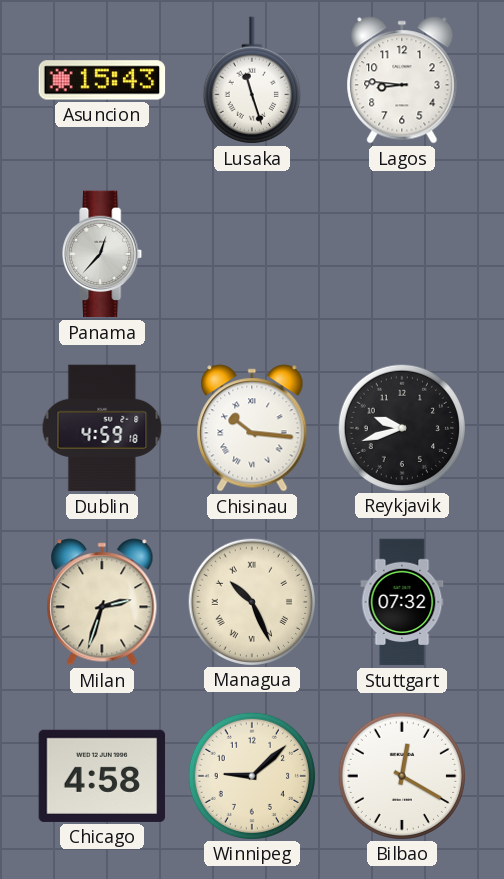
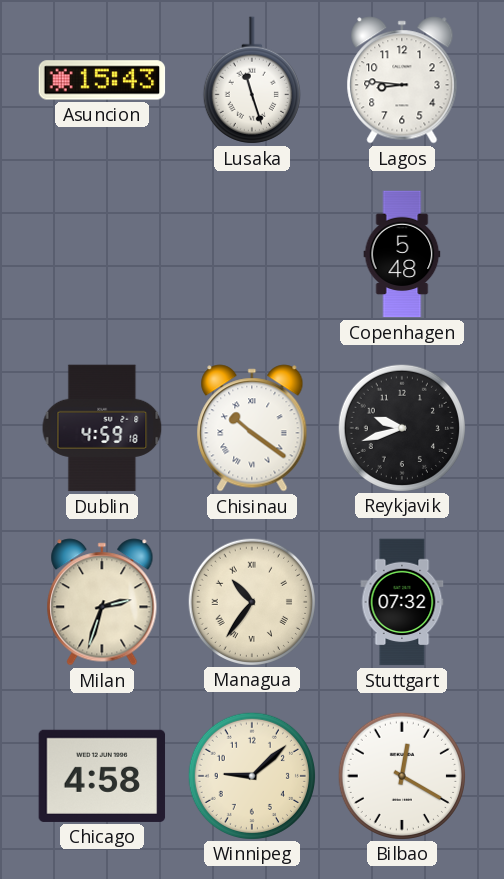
Panama: 12:37 -> none
Copenhagen: none -> 5:48
Chisinau: 10:16 -> 10:21
Managua: 10:26 -> 10:36
